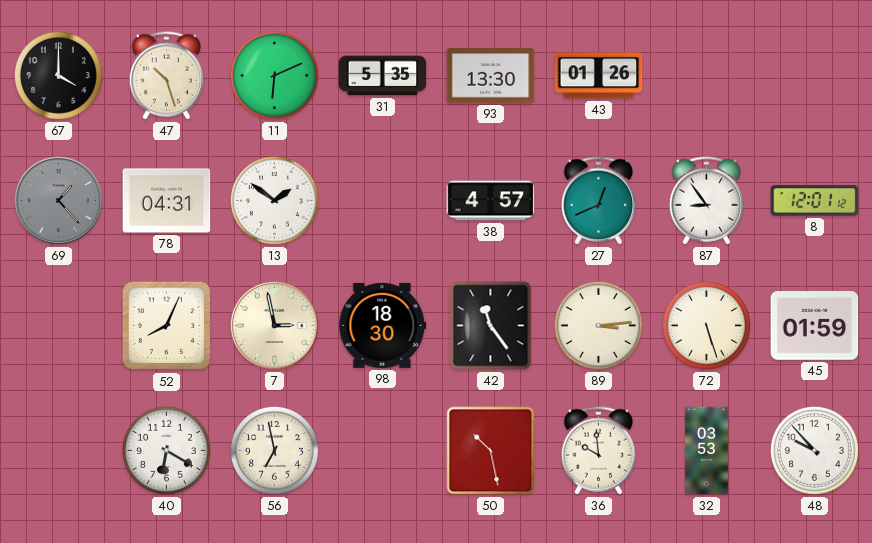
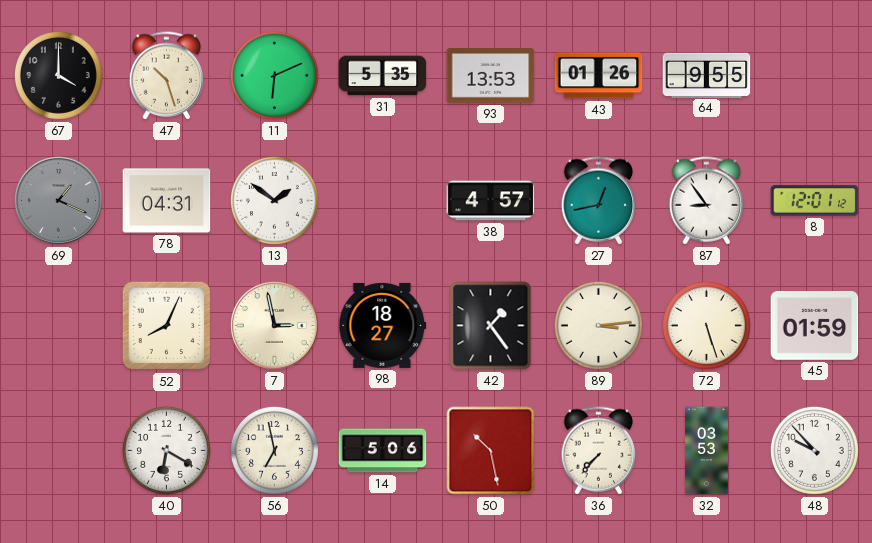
93: 13:30 -> 13:53
64: none -> 9:55
69: 1:23 -> 1:19
27: 12:41 -> 12:43
98: 18:30 -> 18:27
42: 11:24 -> 1:24
14: none -> 5:06
36: 9:59 -> 7:37
